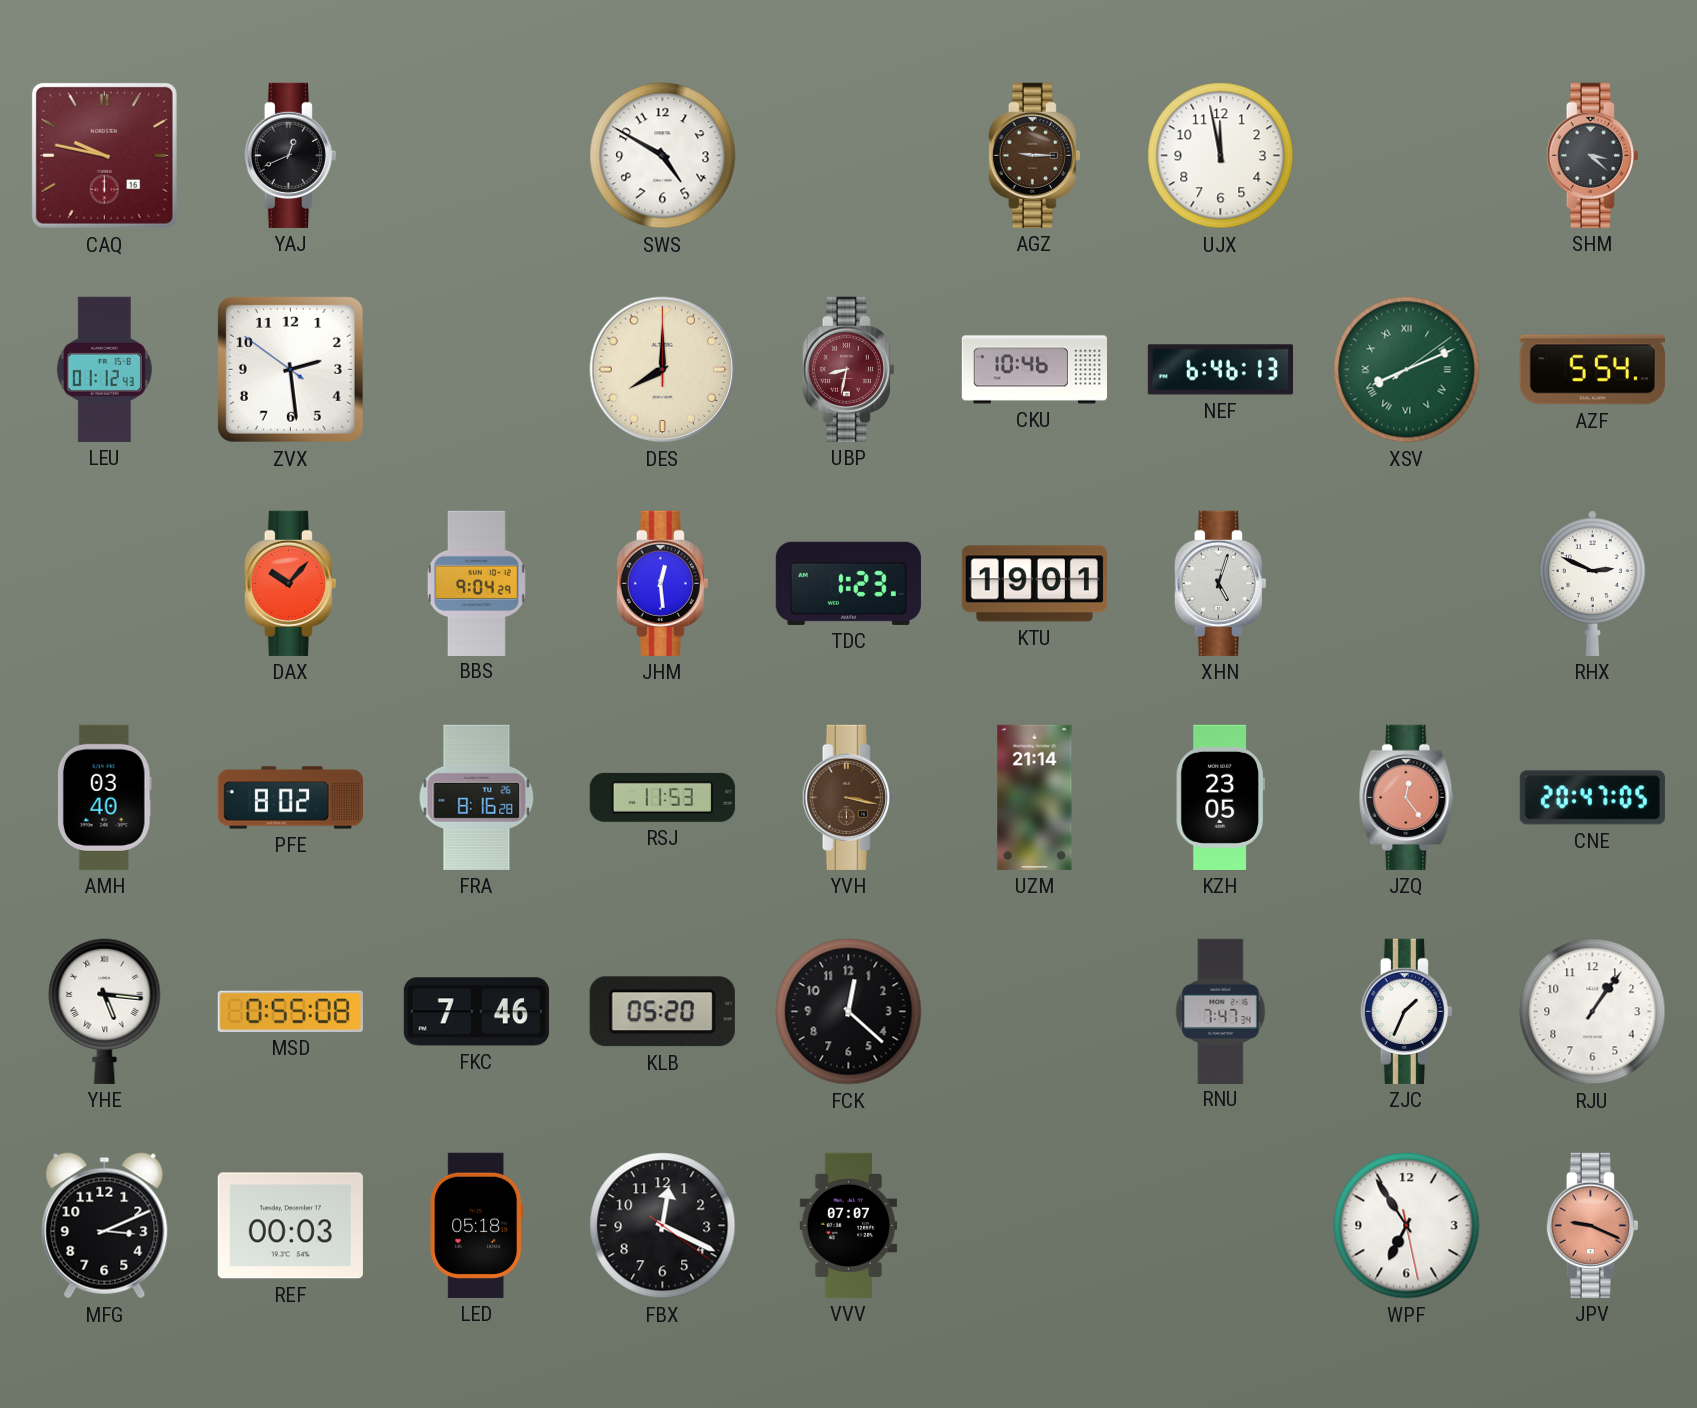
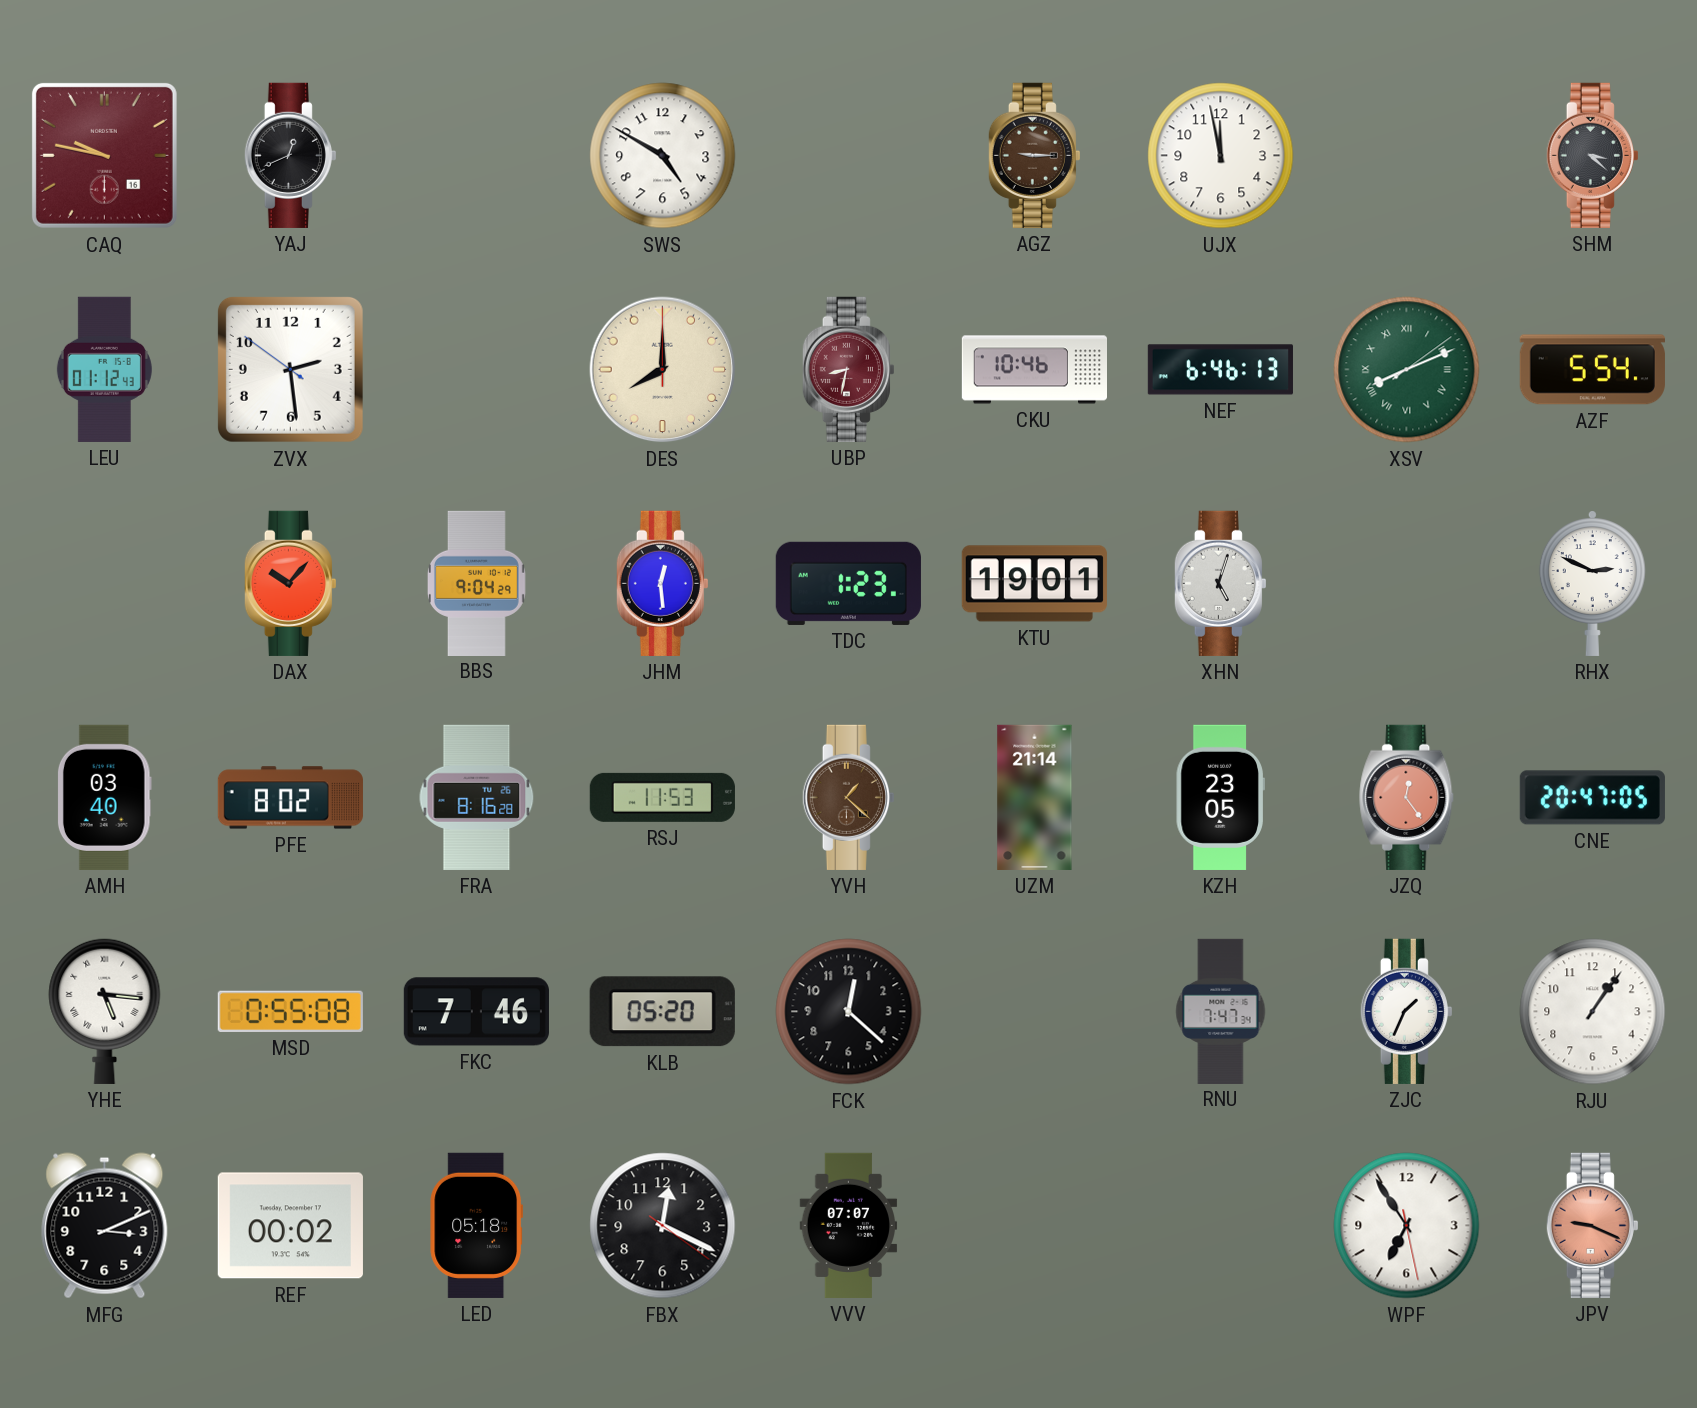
YVH: 3:17 -> 1:22
REF: 00:03 -> 00:02
